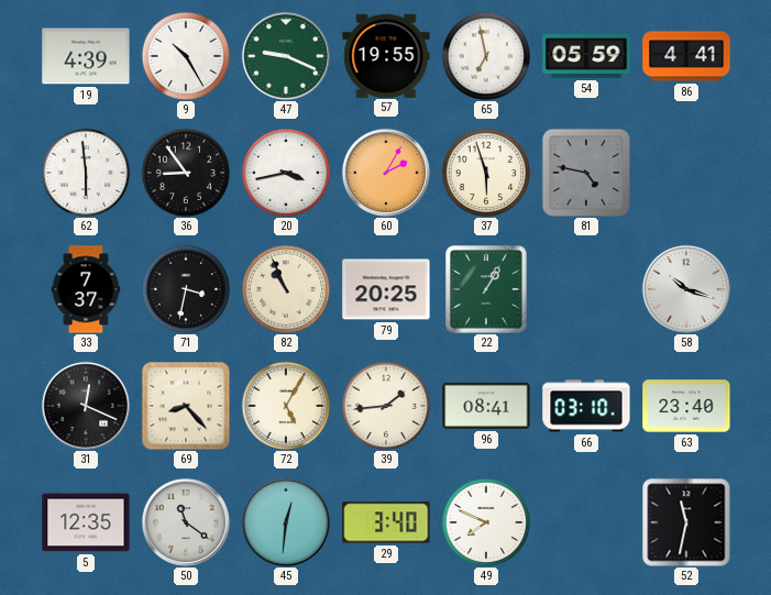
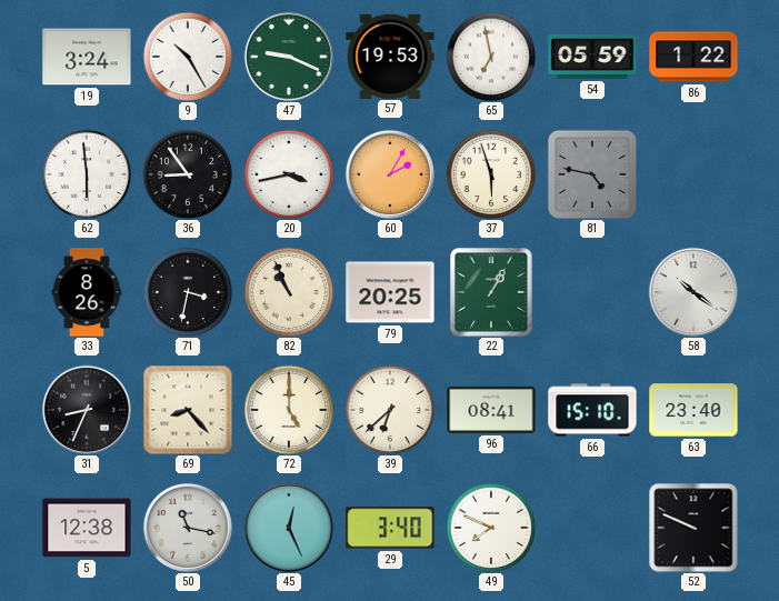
19: 4:39 -> 3:24
57: 19:55 -> 19:53
86: 4:41 -> 1:22
33: 7:37 -> 8:26
58: 10:18 -> 10:21
31: 12:19 -> 8:34
72: 5:05 -> 5:00
39: 1:44 -> 6:38
66: 03:10 -> 15:10
5: 12:35 -> 12:38
50: 11:21 -> 11:17
45: 12:31 -> 12:26
52: 11:32 -> 9:49
